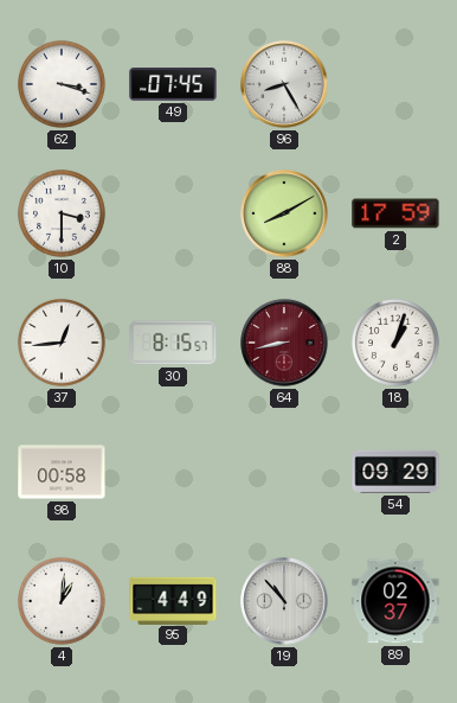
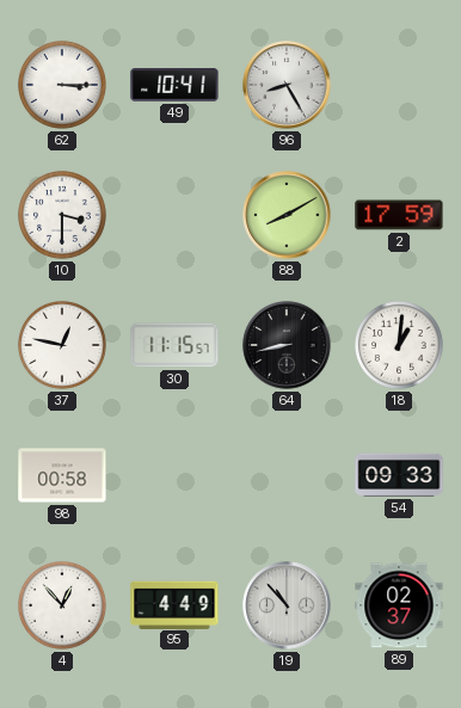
62: 3:18 -> 3:15
49: 07:45 -> 10:41
37: 12:44 -> 12:47
30: 8:15 -> 11:15
64 dial: burgundy -> black
18: 1:03 -> 1:01
54: 09:29 -> 09:33
4: 1:01 -> 12:53
